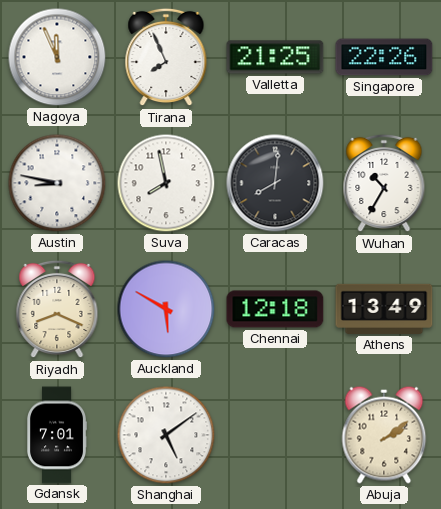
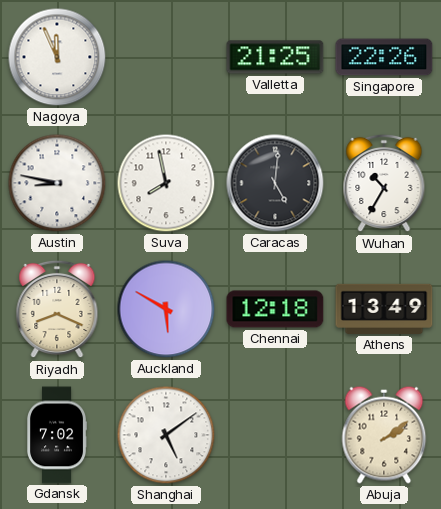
Tirana: 7:56 -> none
Caracas: 8:01 -> 5:01
Gdansk: 7:01 -> 7:02
